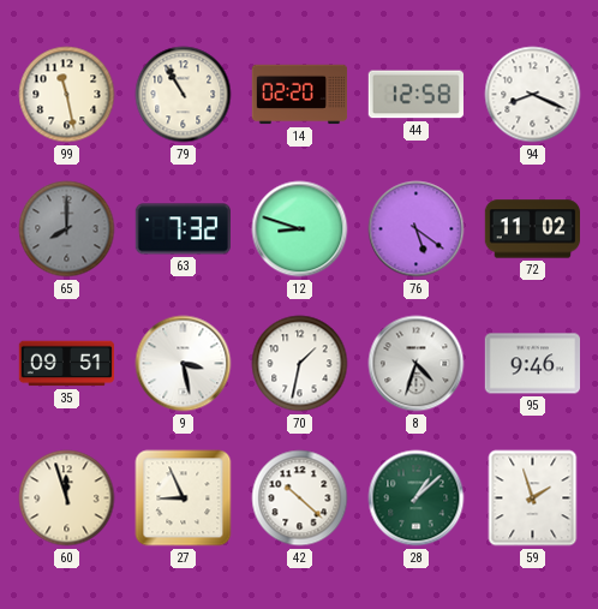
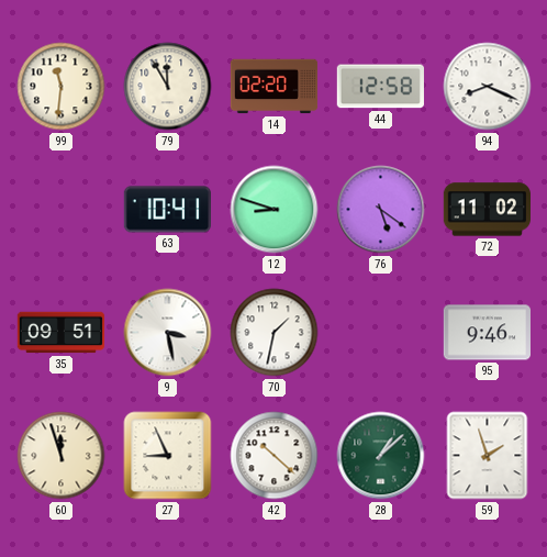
99: 11:28 -> 11:31
79: 10:55 -> 11:55
65: 8:00 -> none
63: 7:32 -> 10:41
8: 4:33 -> none
